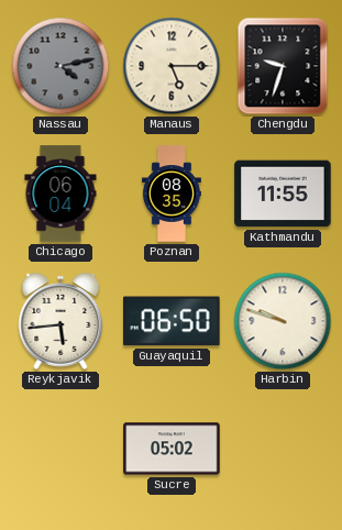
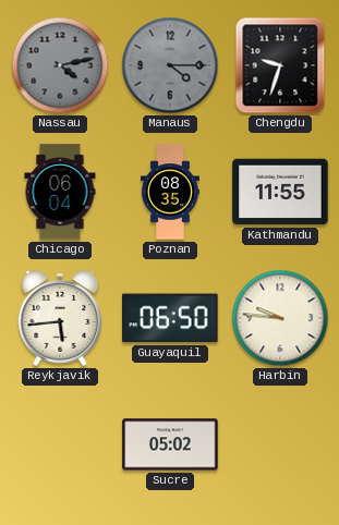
Manaus: 5:15 -> 4:15
Manaus dial: cream -> grey
Harbin: 9:48 -> 9:46
